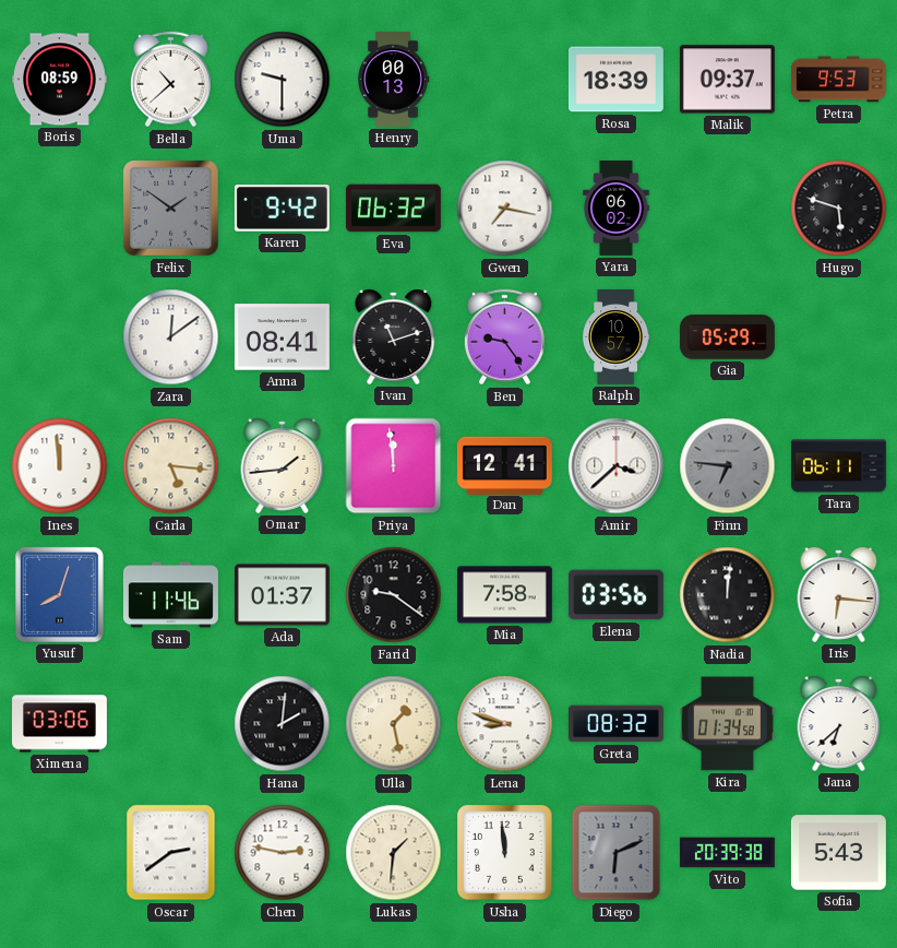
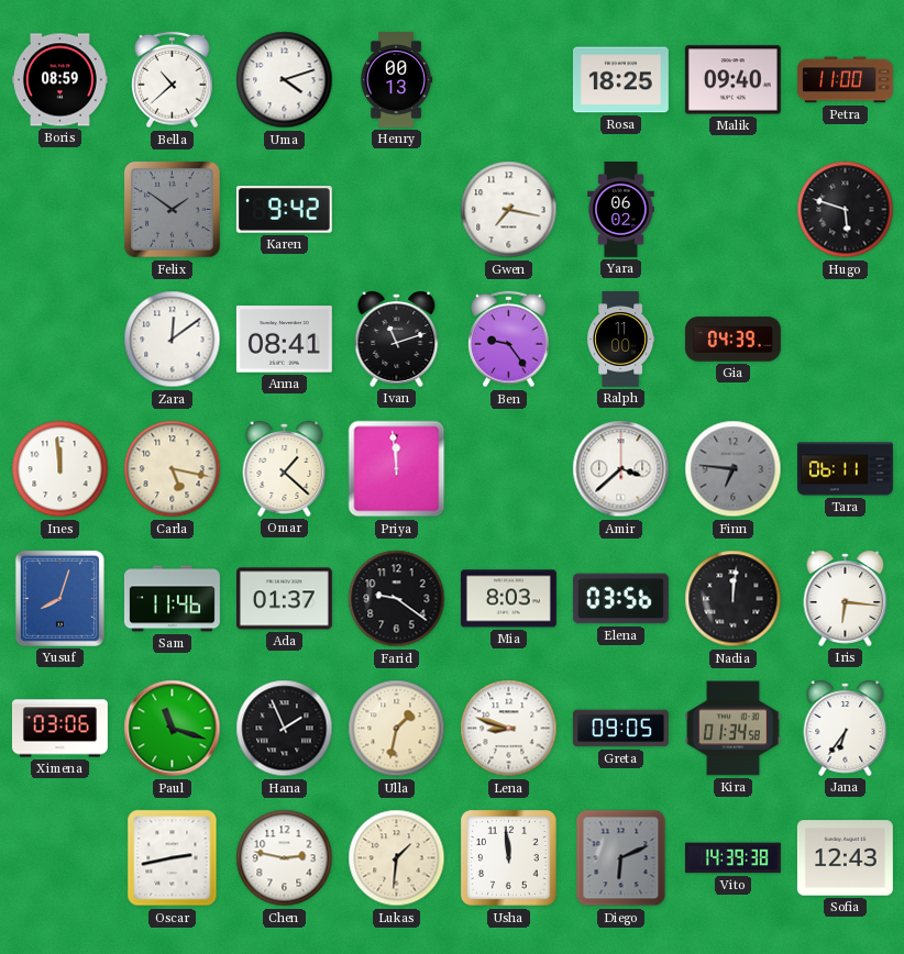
Uma: 9:30 -> 4:12
Rosa: 18:39 -> 18:25
Malik: 09:37 -> 09:40
Petra: 9:53 -> 11:00
Eva: 06:32 -> none
Ralph: 10:57 -> 11:00
Gia: 05:29 -> 04:39
Carla: 5:16 -> 5:17
Omar: 1:44 -> 1:22
Dan: 12:41 -> none
Mia: 7:58 -> 8:03
Paul: none -> 11:18
Hana: 2:01 -> 1:56
Ulla: 1:28 -> 1:32
Greta: 08:32 -> 09:05
Jana: 6:38 -> 6:36
Oscar: 2:39 -> 2:43
Vito: 20:39 -> 14:39
Sofia: 5:43 -> 12:43
